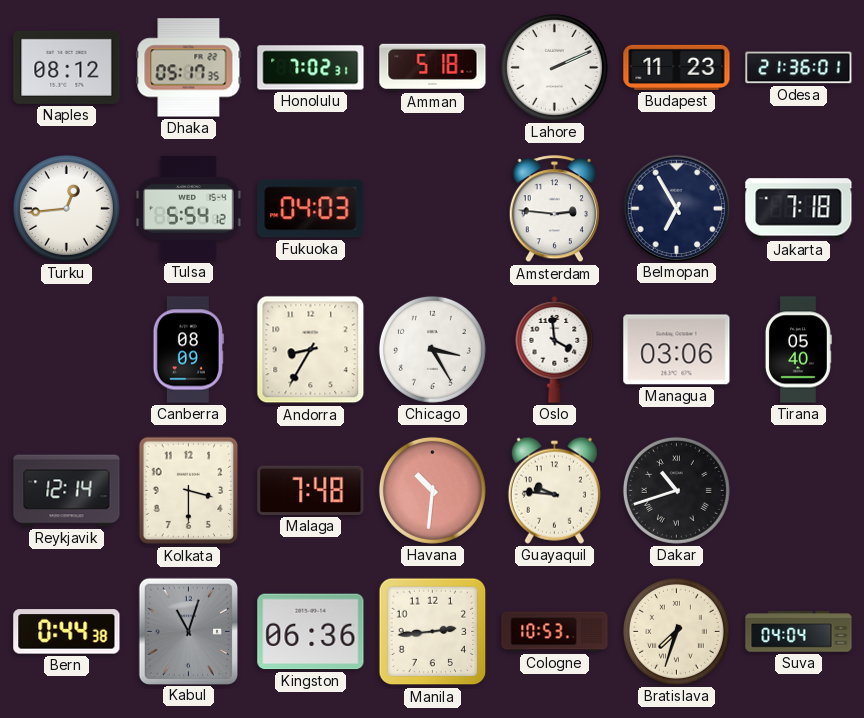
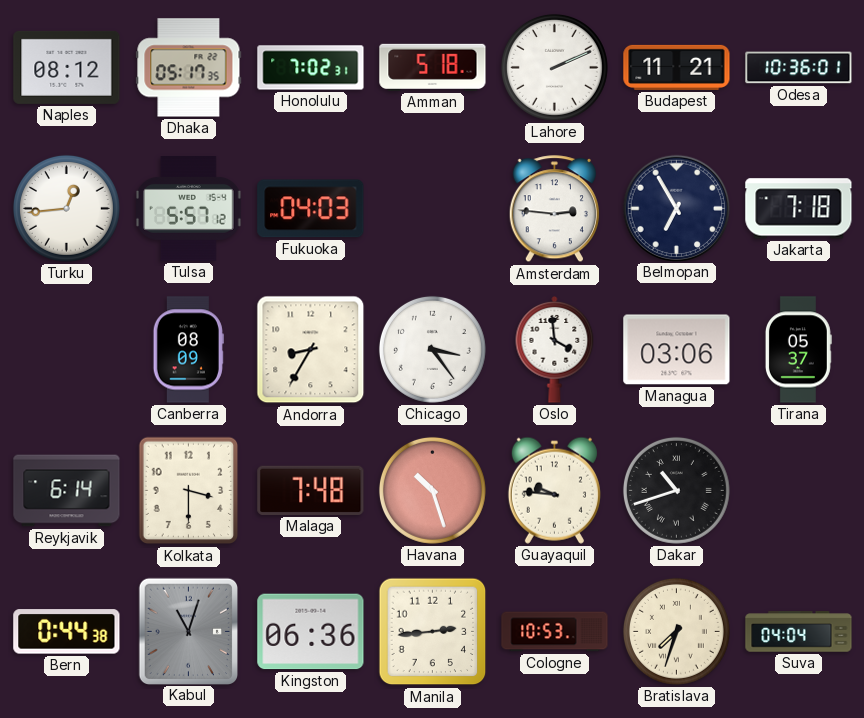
Budapest: 11:23 -> 11:21
Odesa: 21:36 -> 10:36
Tulsa: 5:54 -> 5:57
Chicago: 3:25 -> 3:24
Tirana: 05:40 -> 05:37
Reykjavik: 12:14 -> 6:14
Havana: 10:31 -> 10:27
